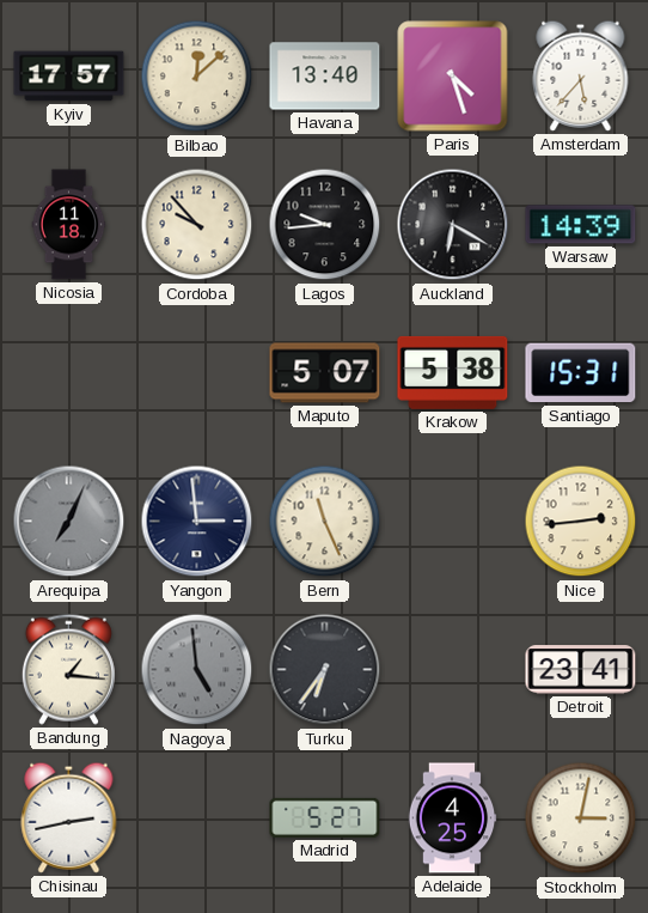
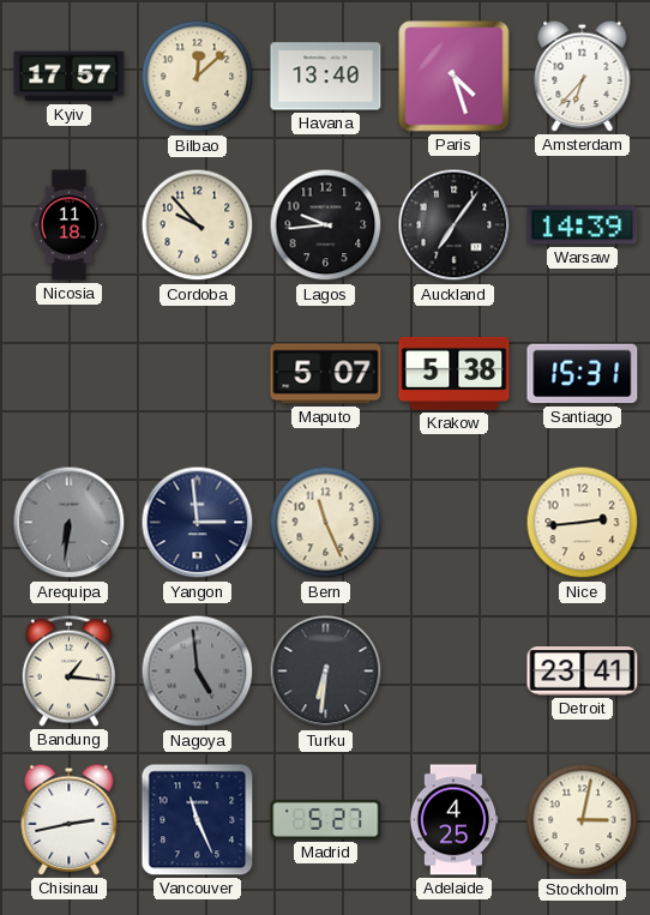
Amsterdam: 5:37 -> 6:37
Auckland: 6:20 -> 7:06
Arequipa: 7:04 -> 6:31
Turku: 6:36 -> 6:31
Vancouver: none -> 11:26
